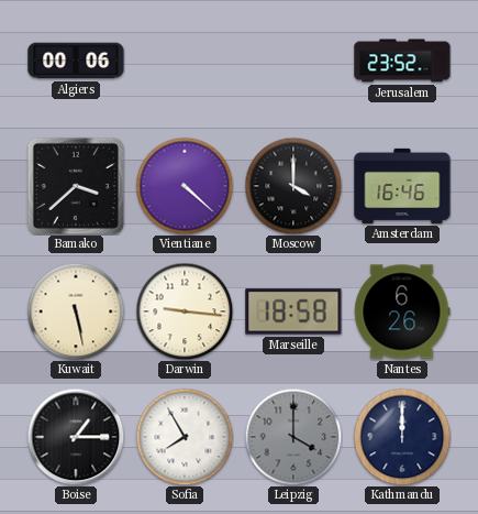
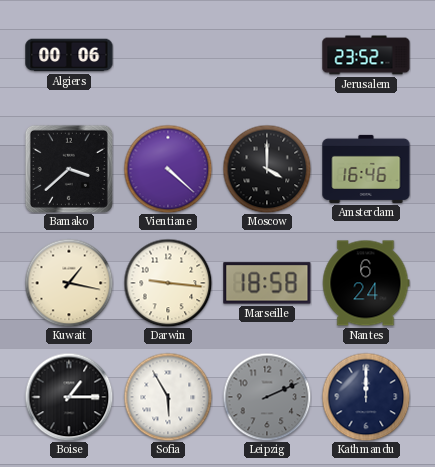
Kuwait: 5:28 -> 1:17
Nantes: 6:26 -> 6:24
Sofia: 7:55 -> 5:55
Leipzig: 4:00 -> 2:11
